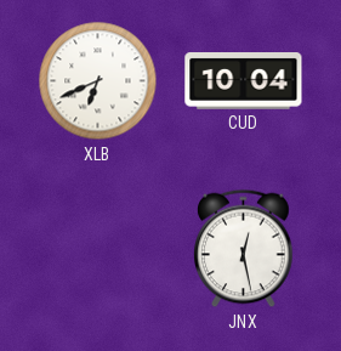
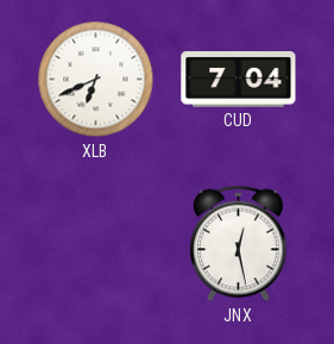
CUD: 10:04 -> 7:04
